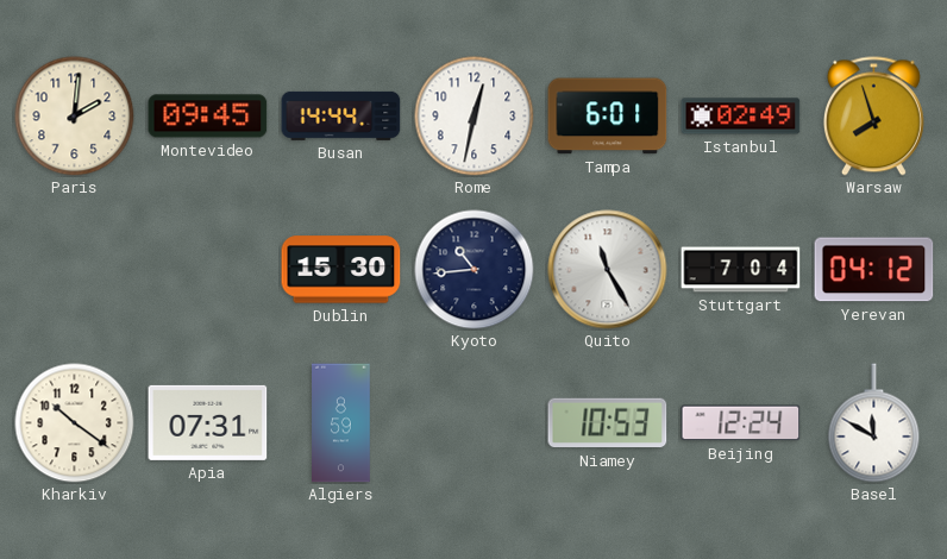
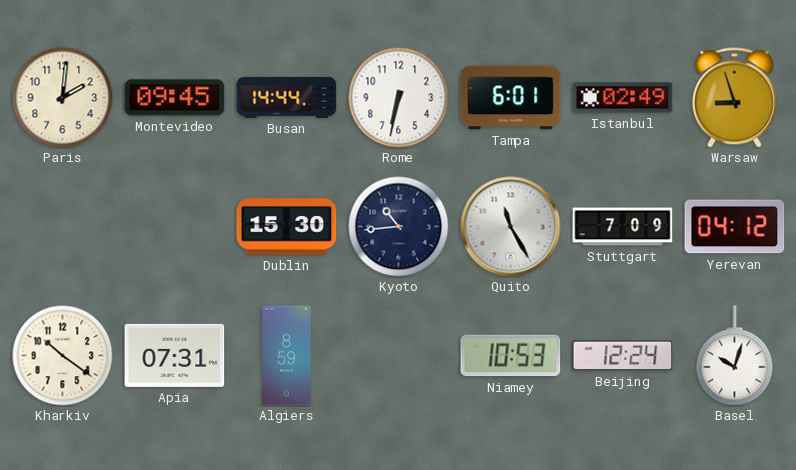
Rome: 12:32 -> 6:32
Warsaw: 7:57 -> 8:57
Stuttgart: 7:04 -> 7:09
Basel: 11:50 -> 10:03
